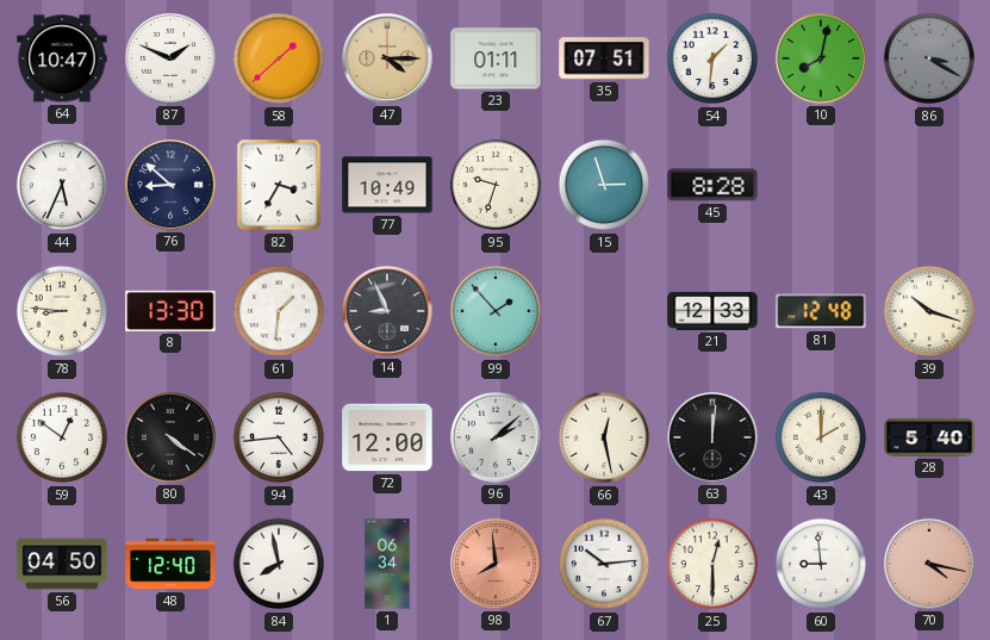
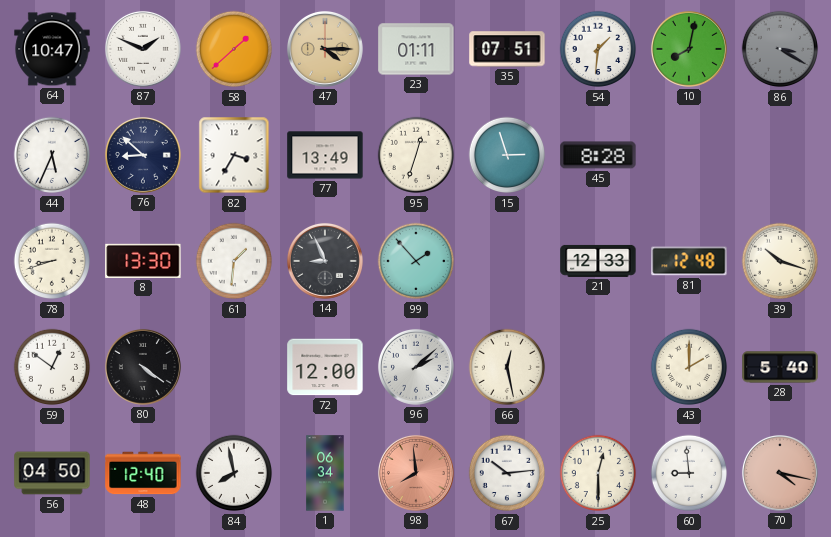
77: 10:49 -> 13:49
95: 9:33 -> 12:33
78: 8:46 -> 8:42
94: 4:44 -> none
63: 12:01 -> none
